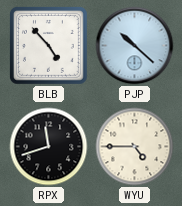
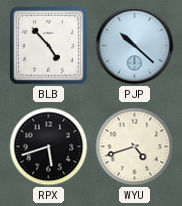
RPX: 11:42 -> 5:42
WYU: 4:45 -> 4:42
